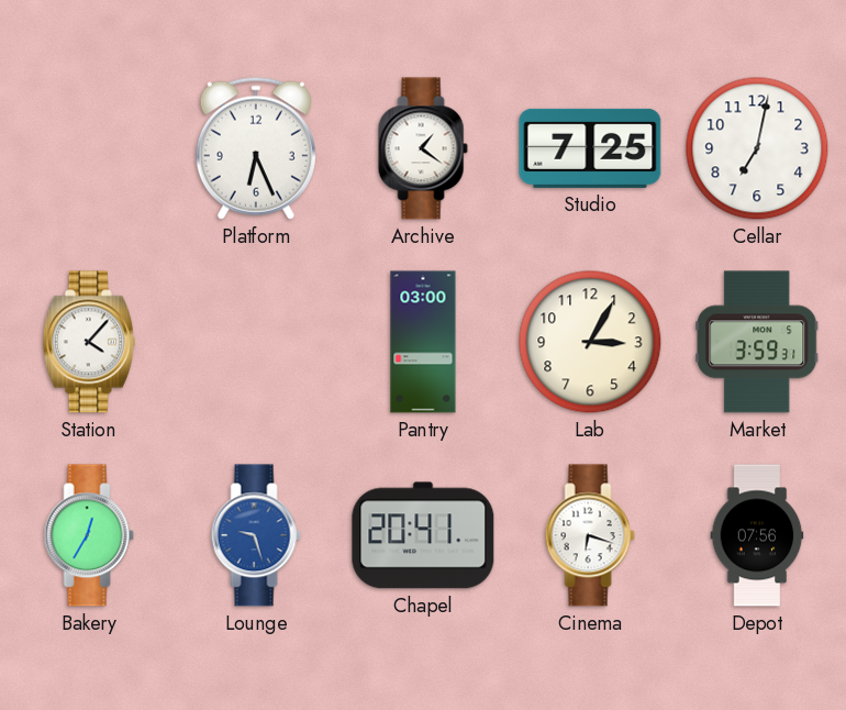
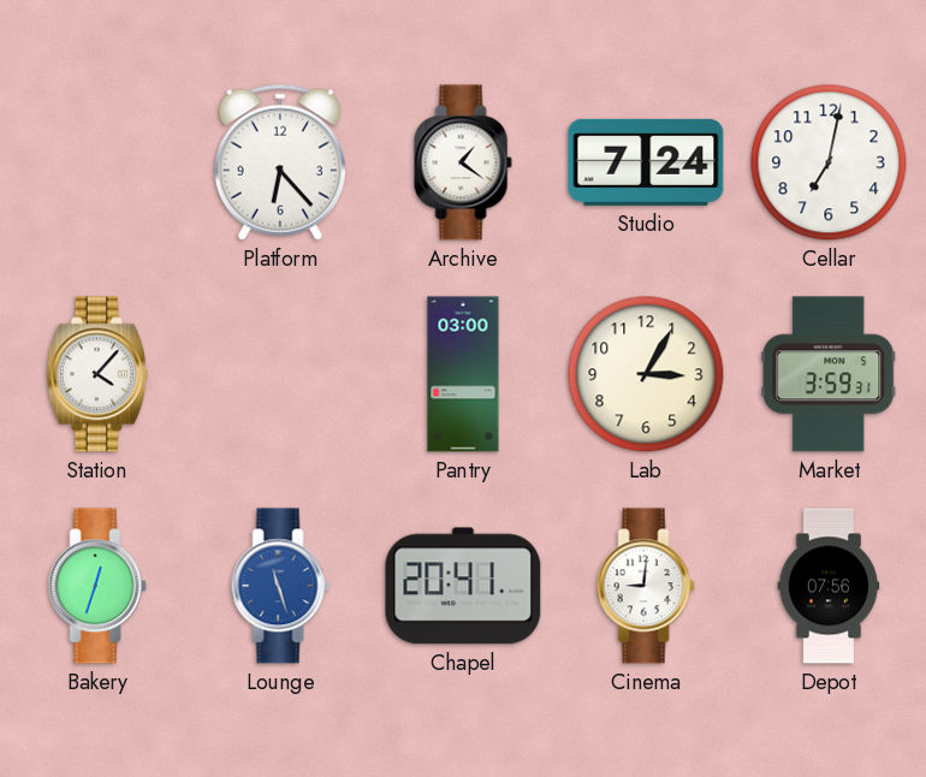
Platform: 6:26 -> 6:23
Studio: 7:25 -> 7:24
Bakery: 12:35 -> 12:33
Lounge: 9:27 -> 11:27
Cinema: 6:18 -> 9:01
